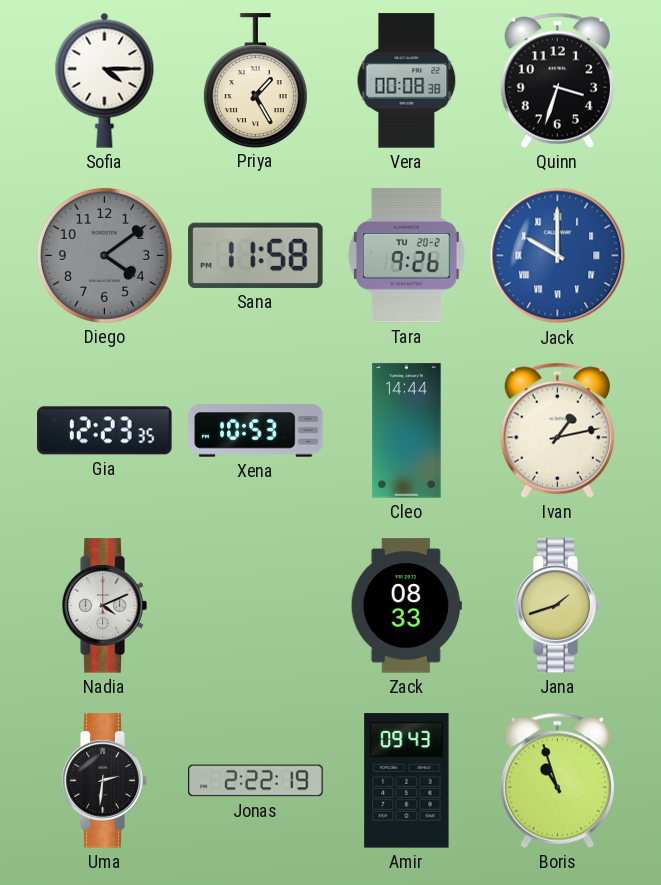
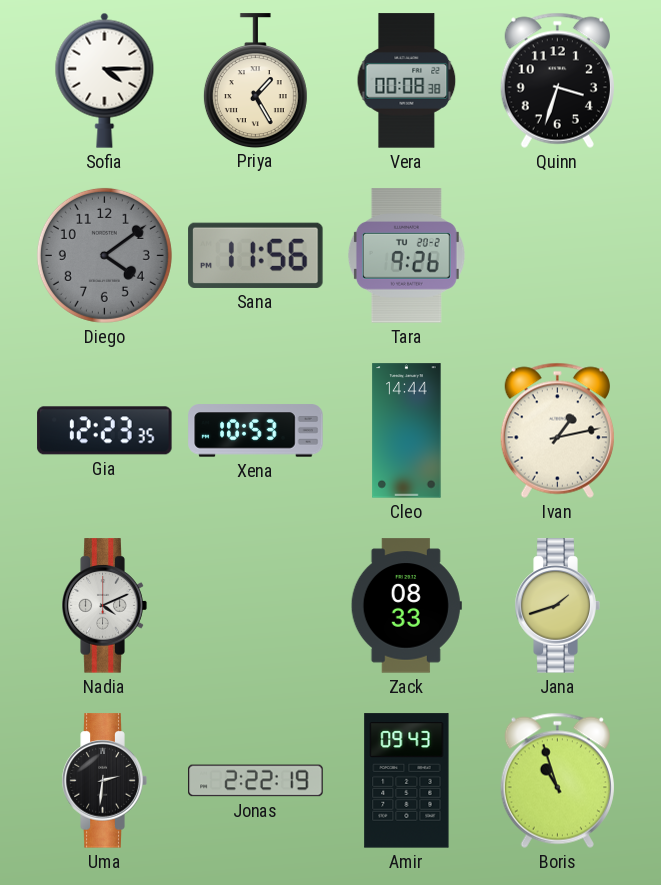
Sana: 11:58 -> 11:56
Jack: 10:00 -> none
